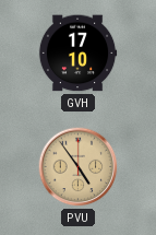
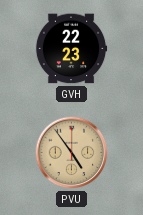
GVH: 17:10 -> 22:23
